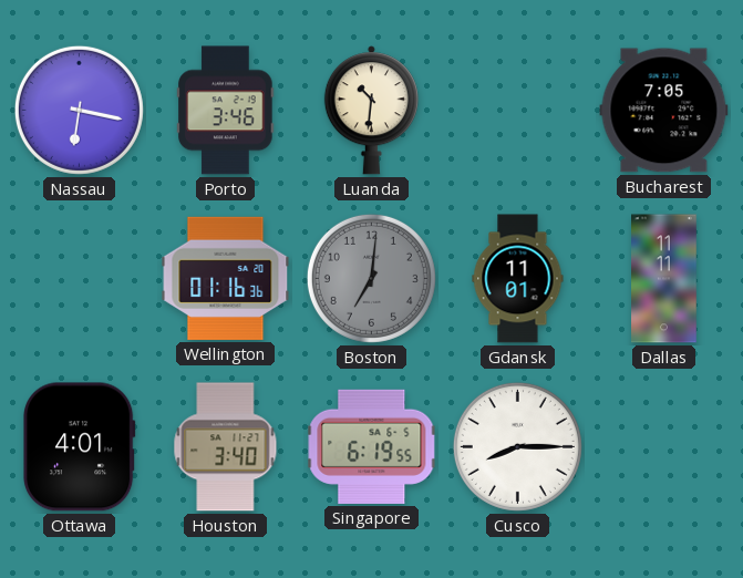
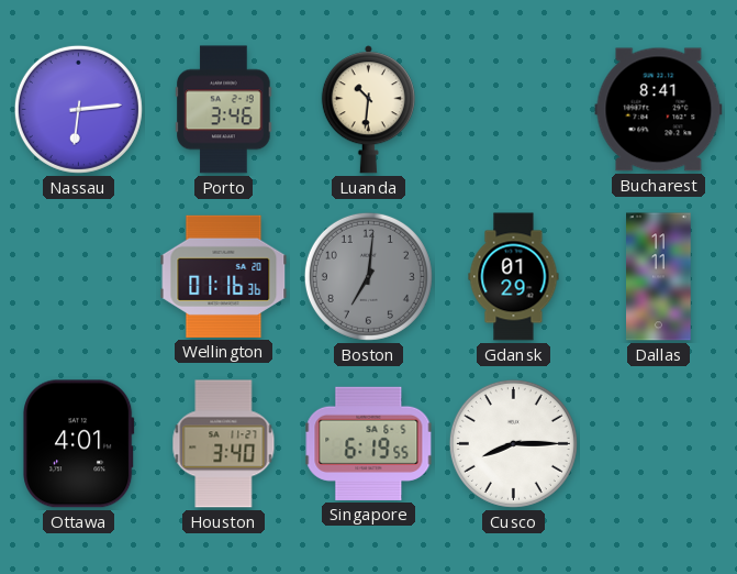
Nassau: 6:17 -> 6:14
Bucharest: 7:05 -> 8:41
Gdansk: 11:01 -> 01:29
